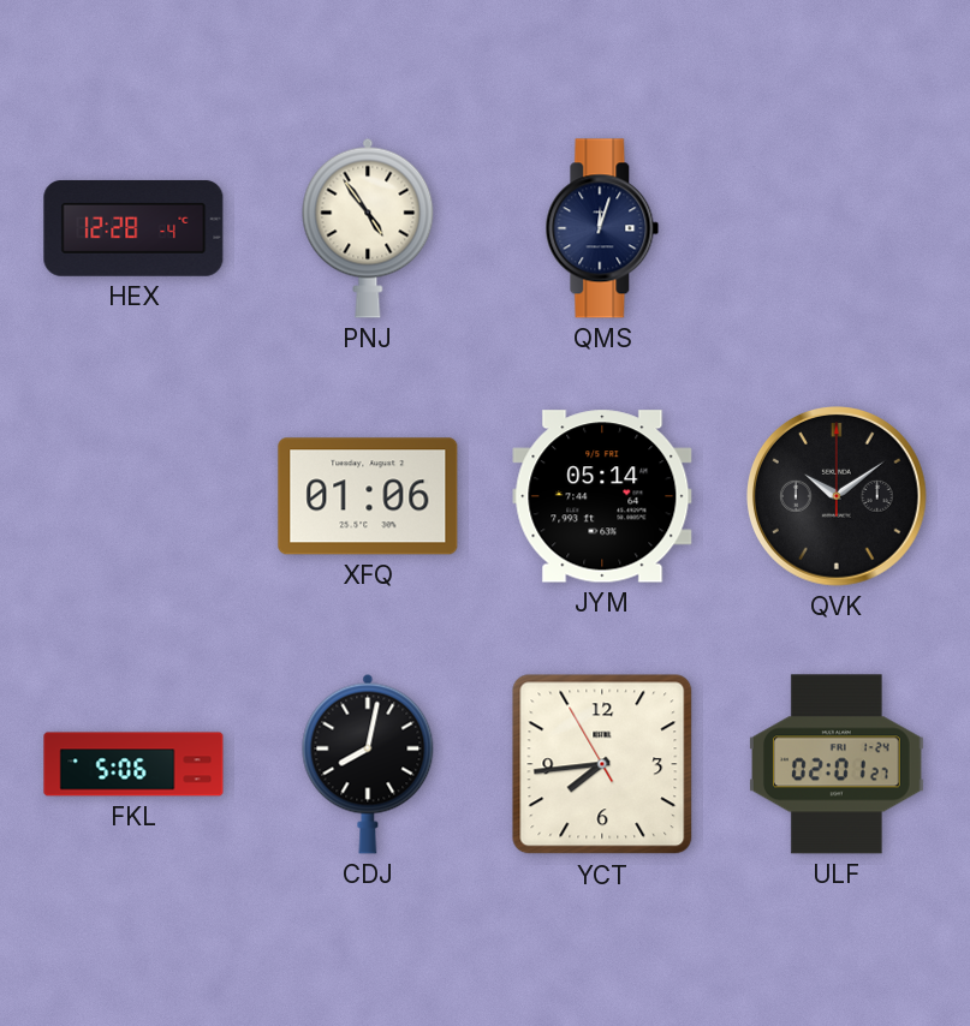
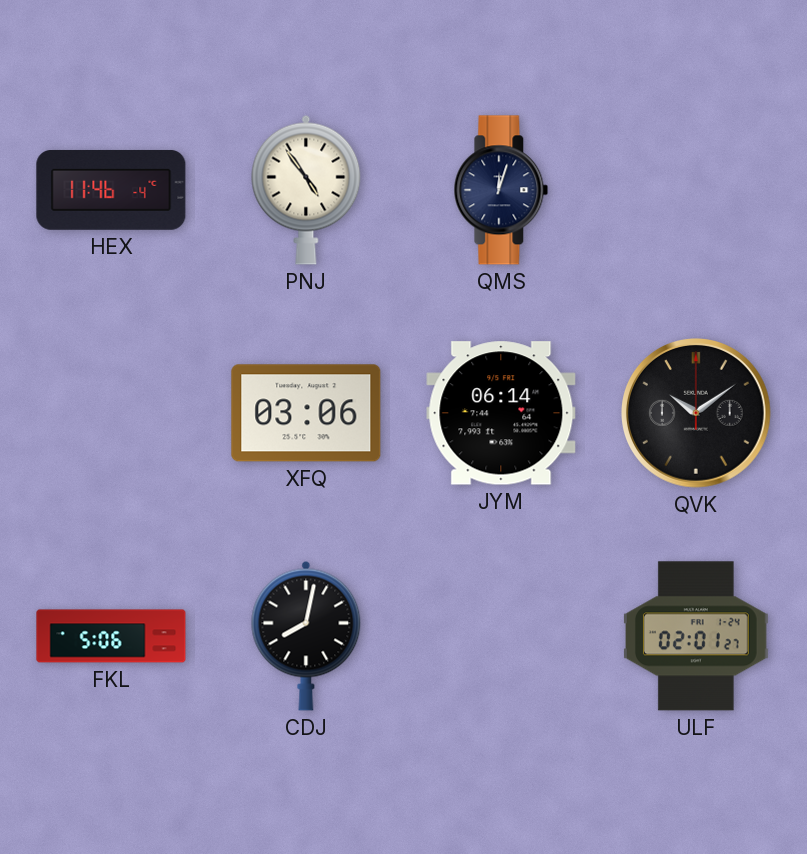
HEX: 12:28 -> 11:46
XFQ: 01:06 -> 03:06
JYM: 05:14 -> 06:14
YCT: 7:43 -> none
